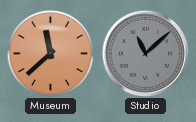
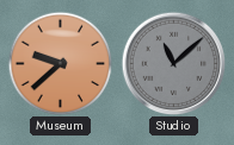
Museum: 11:38 -> 9:38
